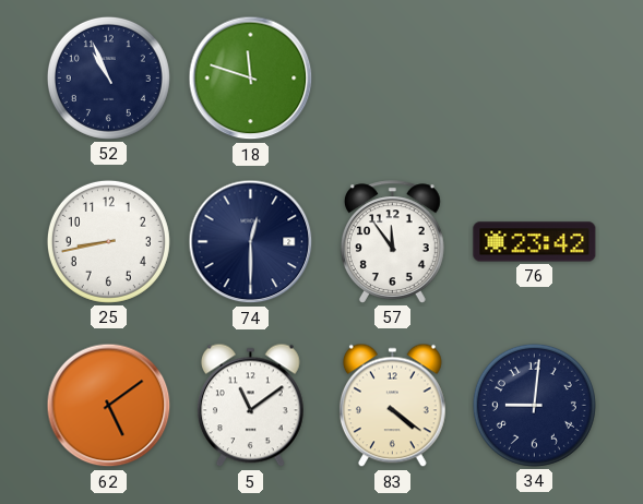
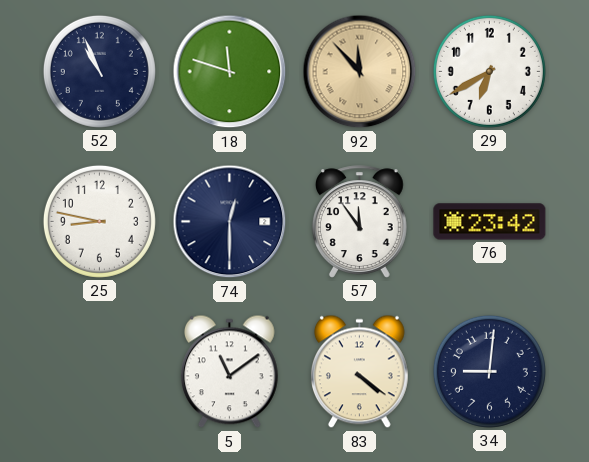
92: none -> 11:53
29: none -> 6:40
25: 8:43 -> 8:47
62: 5:09 -> none
